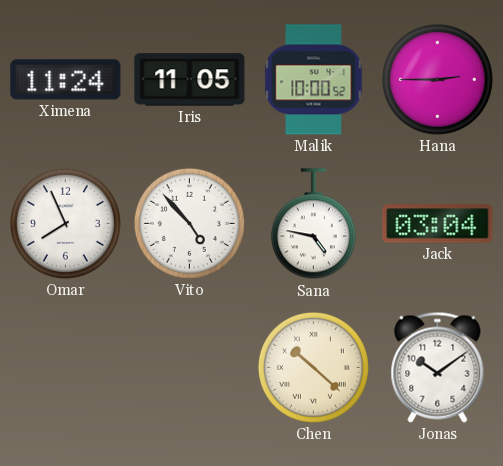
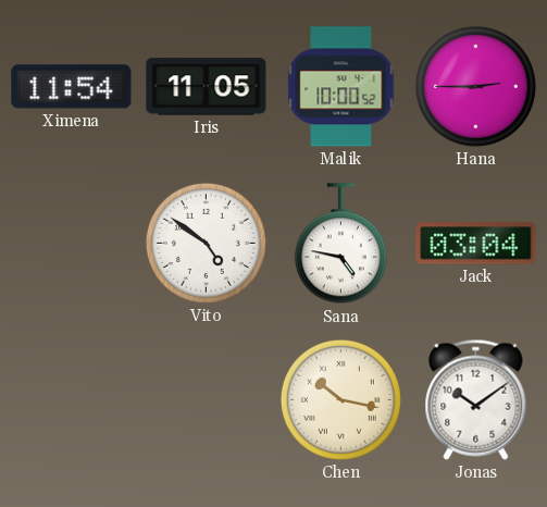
Ximena: 11:24 -> 11:54
Omar: 7:56 -> none
Vito: 4:53 -> 4:51
Chen: 10:22 -> 10:17
